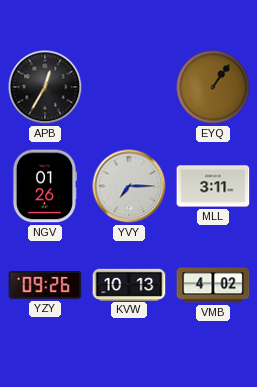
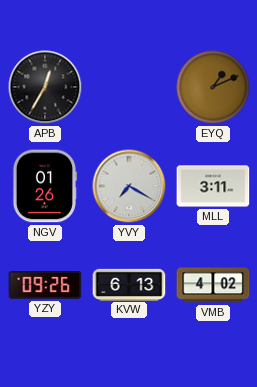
EYQ: 1:06 -> 1:11
YVY: 7:15 -> 7:20
KVW: 10:13 -> 6:13
